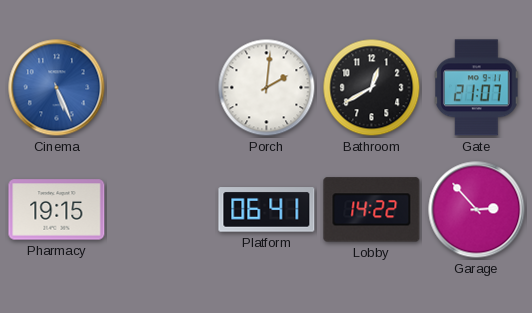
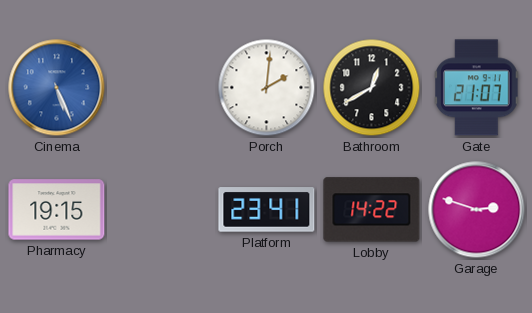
Platform: 06:41 -> 23:41
Garage: 2:53 -> 2:48
